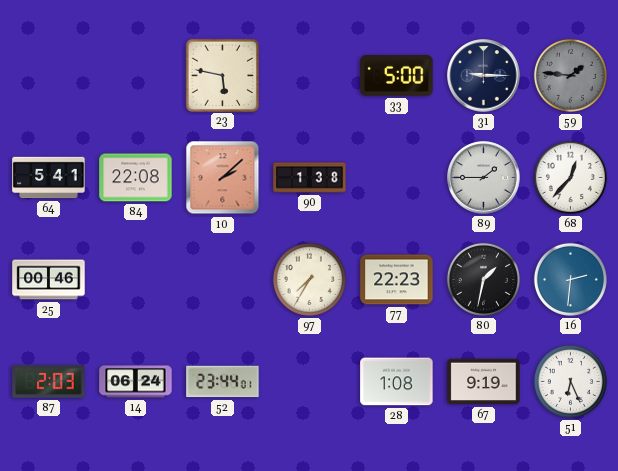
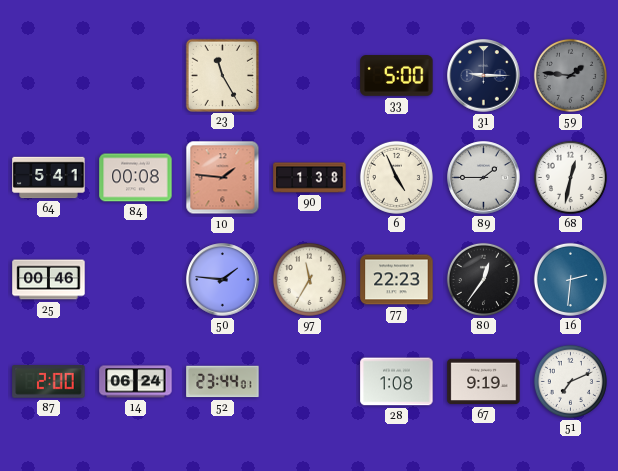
23: 5:47 -> 11:25
84: 22:08 -> 00:08
10: 2:08 -> 1:46
6: none -> 4:56
68: 12:37 -> 12:32
50: none -> 1:46
97: 7:35 -> 11:35
80: 1:32 -> 12:36
87: 2:03 -> 2:00
51: 6:26 -> 7:11
